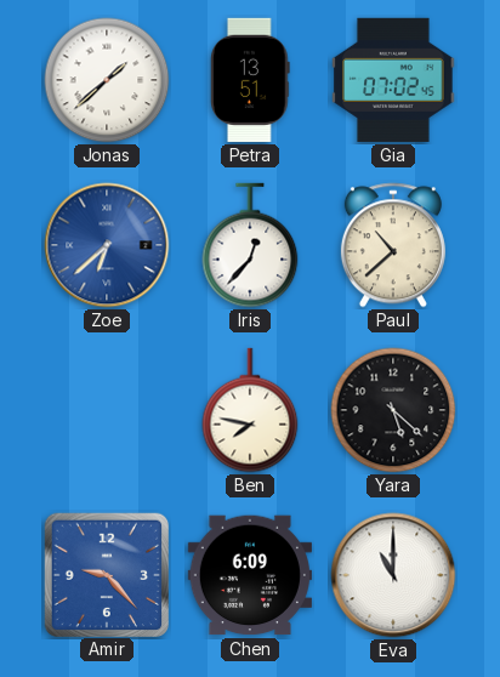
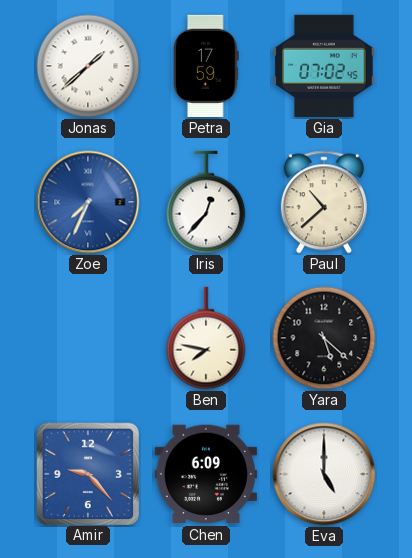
Petra: 13:51 -> 17:59
Zoe: 6:38 -> 7:34
Eva: 11:00 -> 5:00
